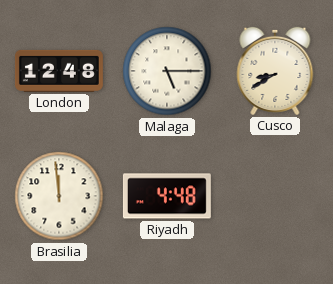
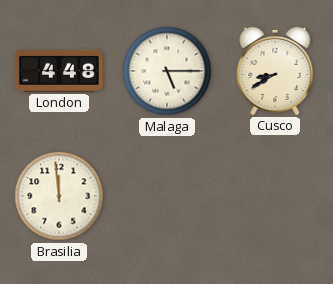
London: 12:48 -> 4:48
Riyadh: 4:48 -> none
